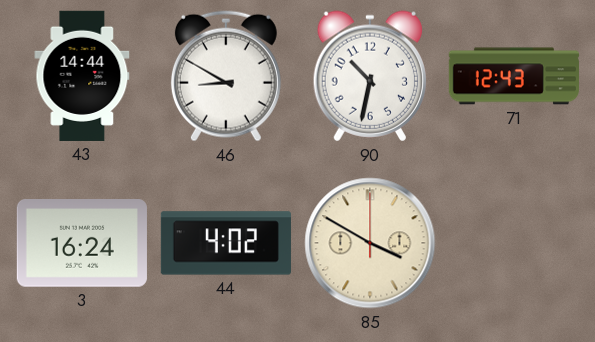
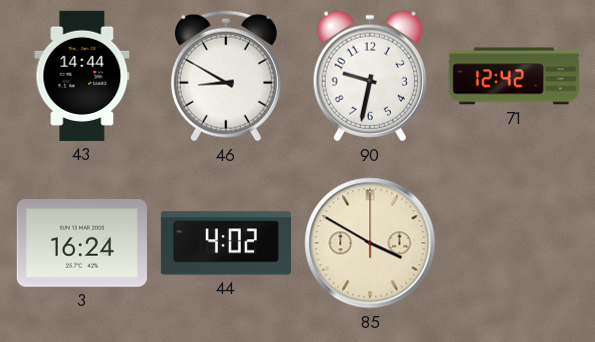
90: 10:32 -> 9:32
71: 12:43 -> 12:42
